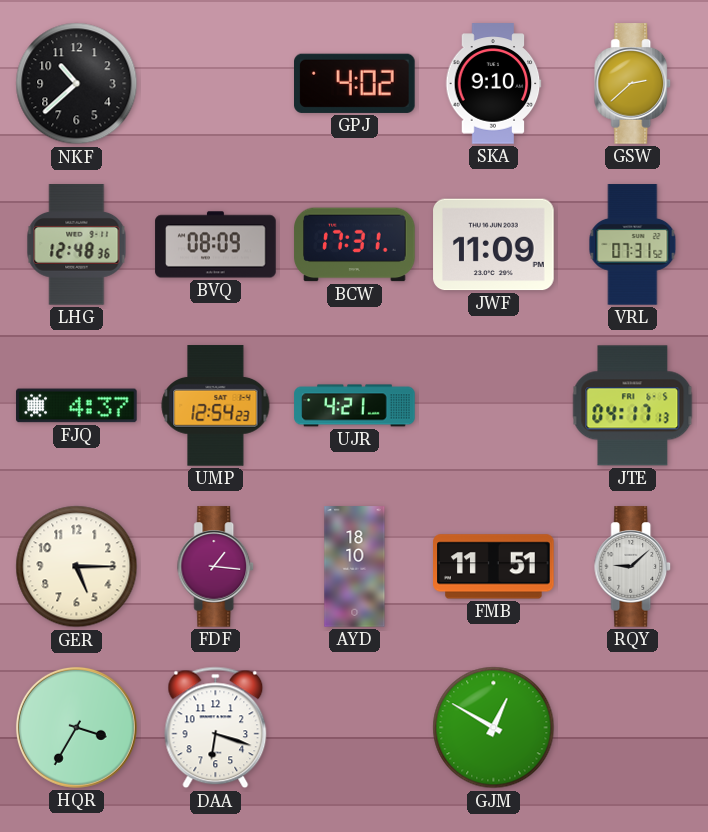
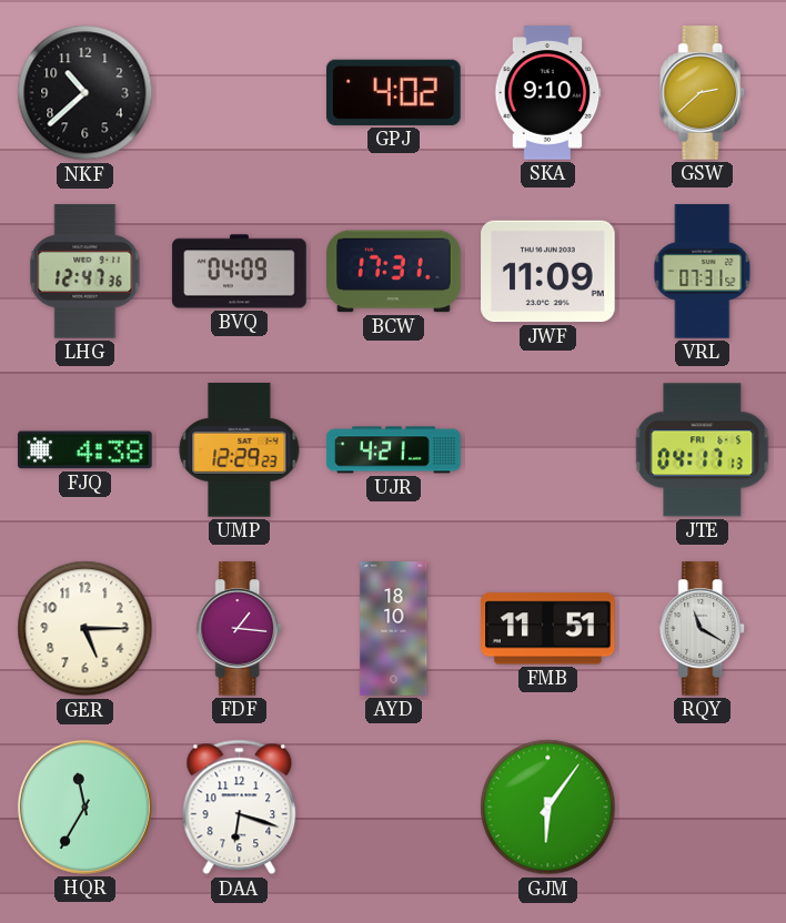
LHG: 12:48 -> 12:47
BVQ: 08:09 -> 04:09
FJQ: 4:37 -> 4:38
UMP: 12:54 -> 12:29
RQY: 9:08 -> 11:20
HQR: 3:35 -> 11:35
GJM: 12:50 -> 6:06
